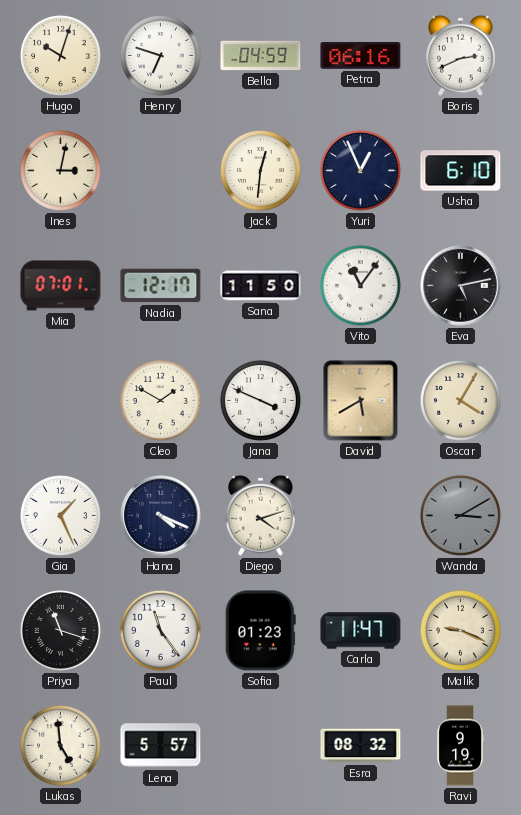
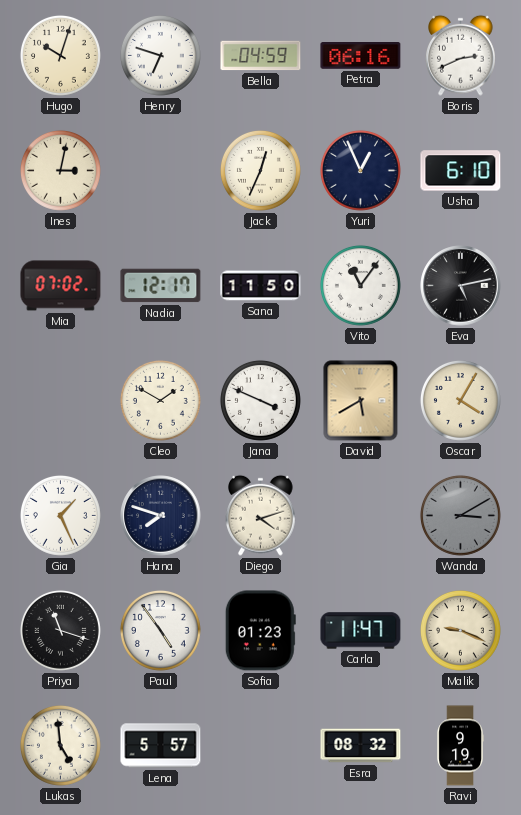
Jack: 12:31 -> 12:34
Mia: 07:01 -> 07:02
Hana: 4:19 -> 7:48
Paul: 11:24 -> 4:54
